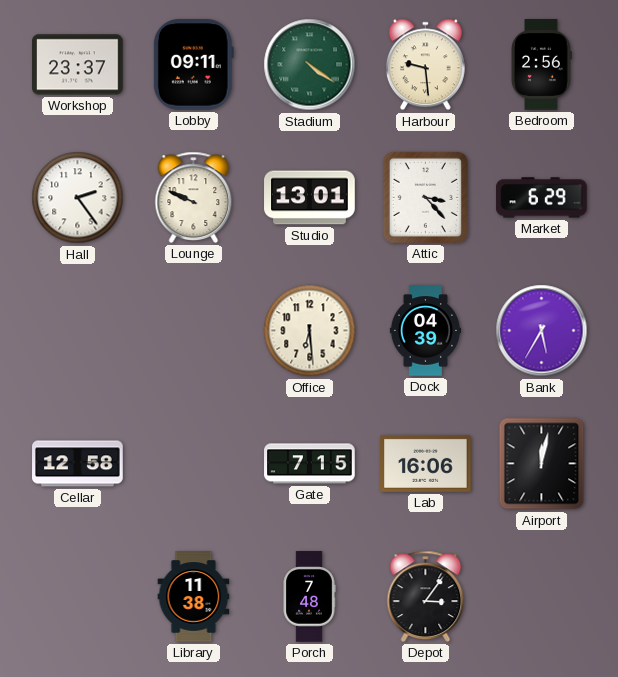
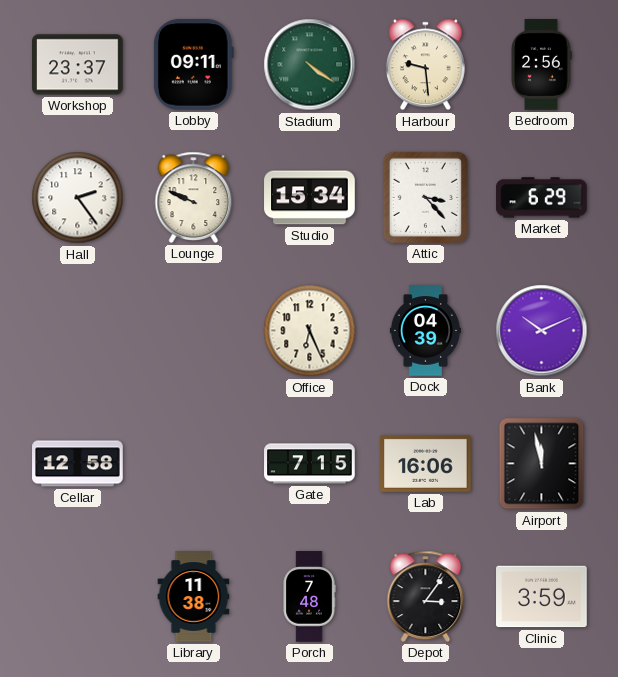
Studio: 13:01 -> 15:34
Office: 6:29 -> 6:26
Bank: 5:35 -> 10:11
Airport: 12:02 -> 11:58
Clinic: none -> 3:59
